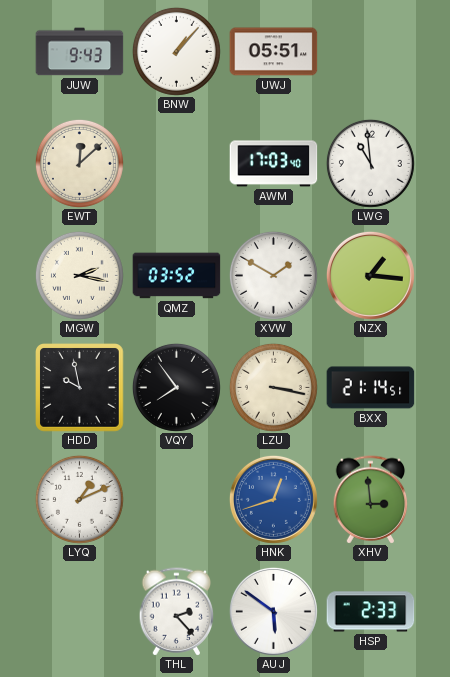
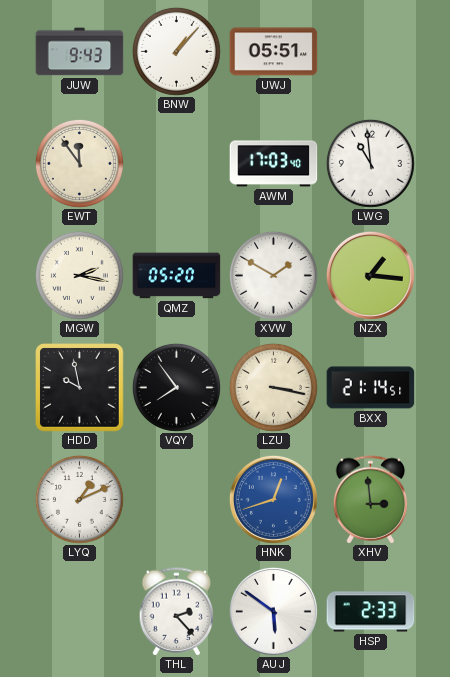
EWT: 12:08 -> 11:54
QMZ: 03:52 -> 05:20
